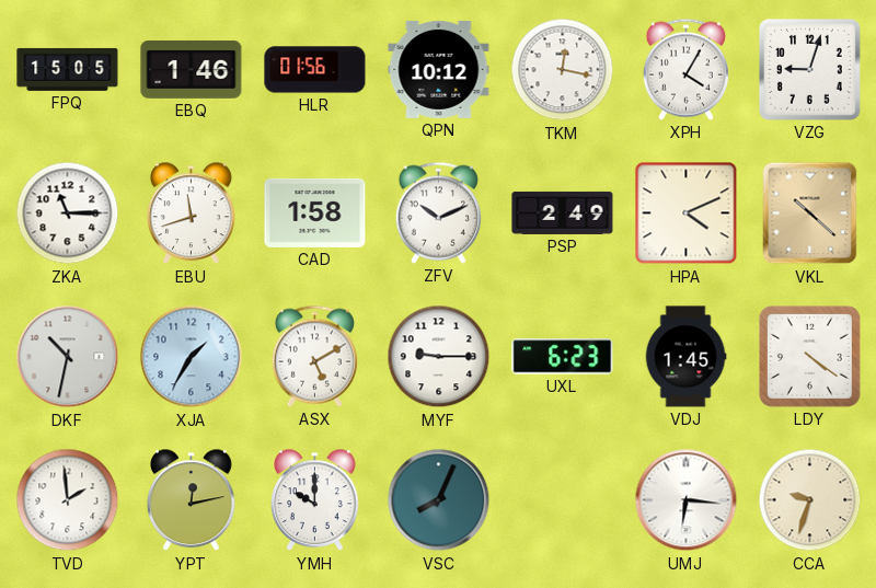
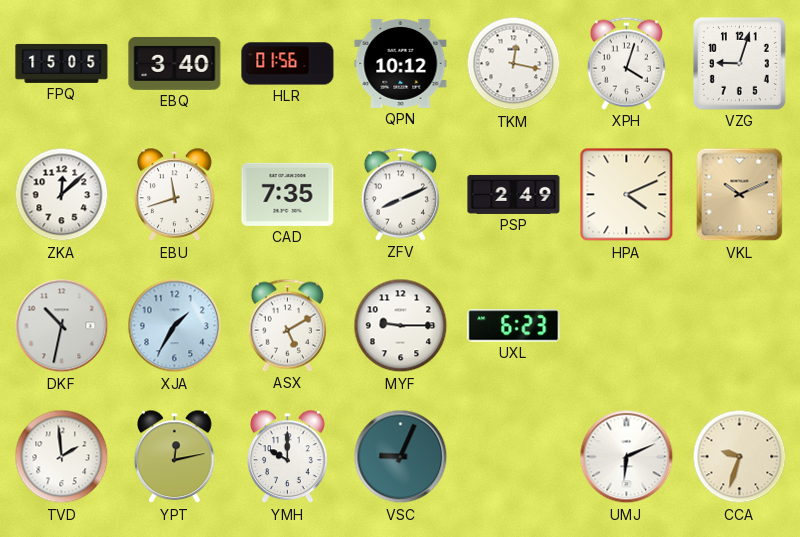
EBQ: 1:46 -> 3:40
XPH: 4:05 -> 4:03
ZKA: 11:15 -> 12:08
CAD: 1:58 -> 7:35
ZFV: 10:11 -> 8:11
VKL: 10:22 -> 10:11
VDJ: 1:45 -> none
LDY: 4:21 -> none
VSC: 8:04 -> 9:04
UMJ: 6:16 -> 6:11
